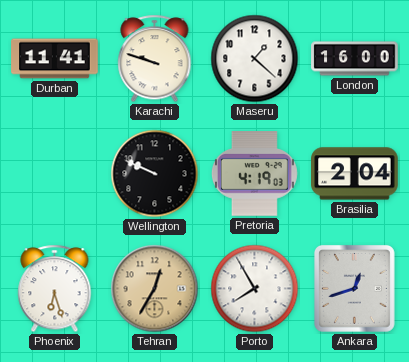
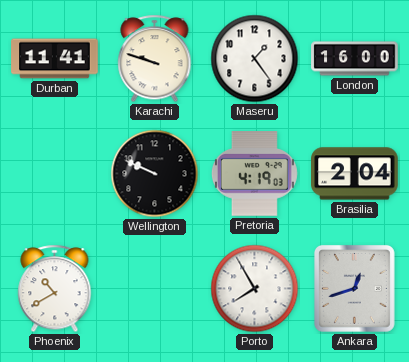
Maseru: 1:22 -> 1:24
Phoenix: 6:27 -> 10:40
Tehran: 12:35 -> none
